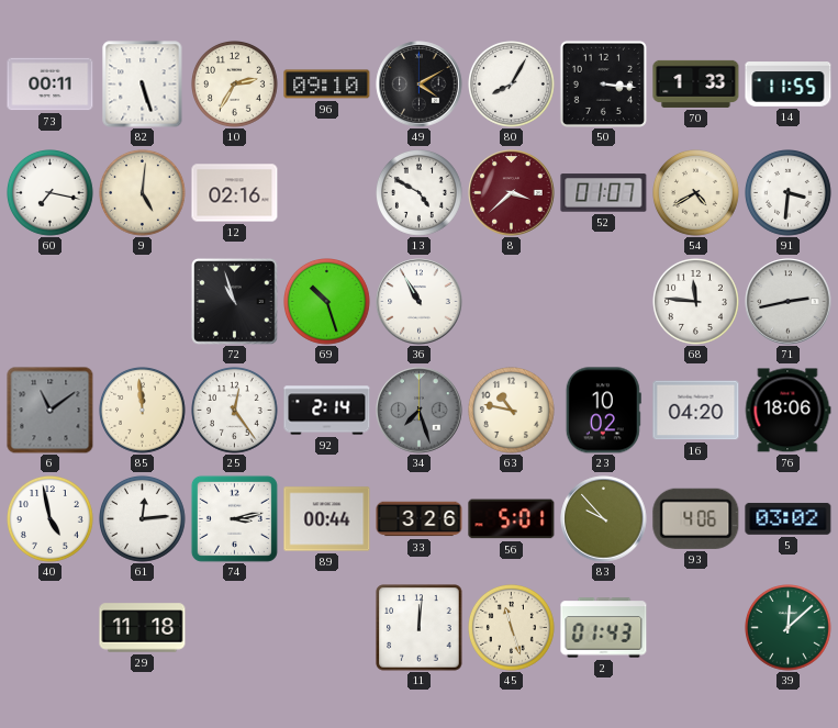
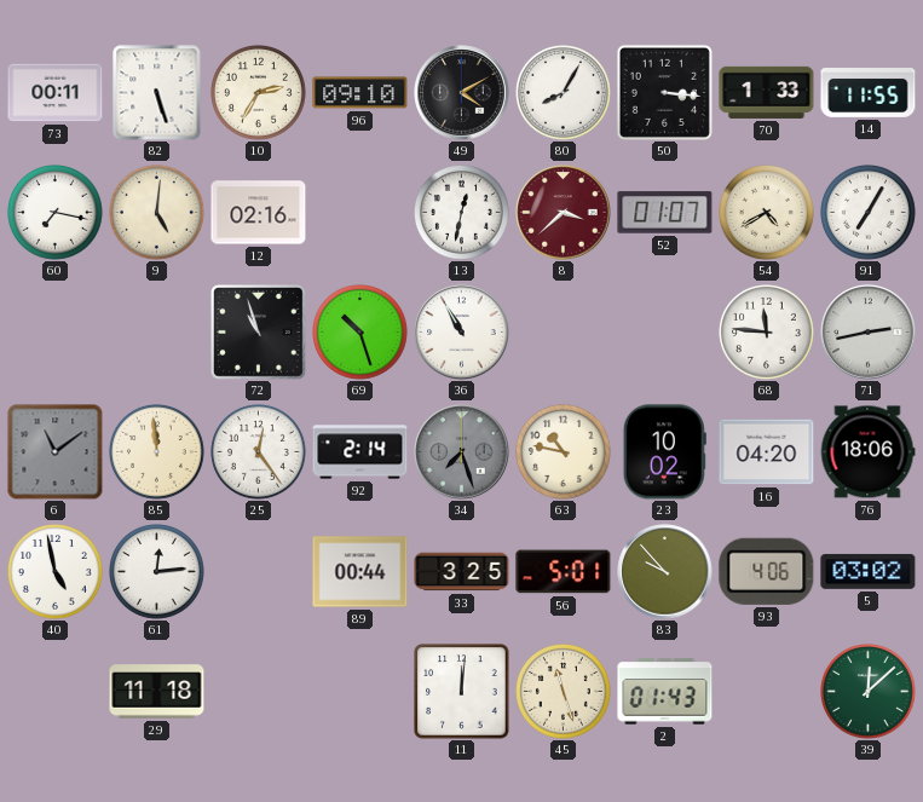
13: 4:50 -> 12:32
91: 3:31 -> 7:05
74: 3:13 -> none
33: 3:26 -> 3:25
